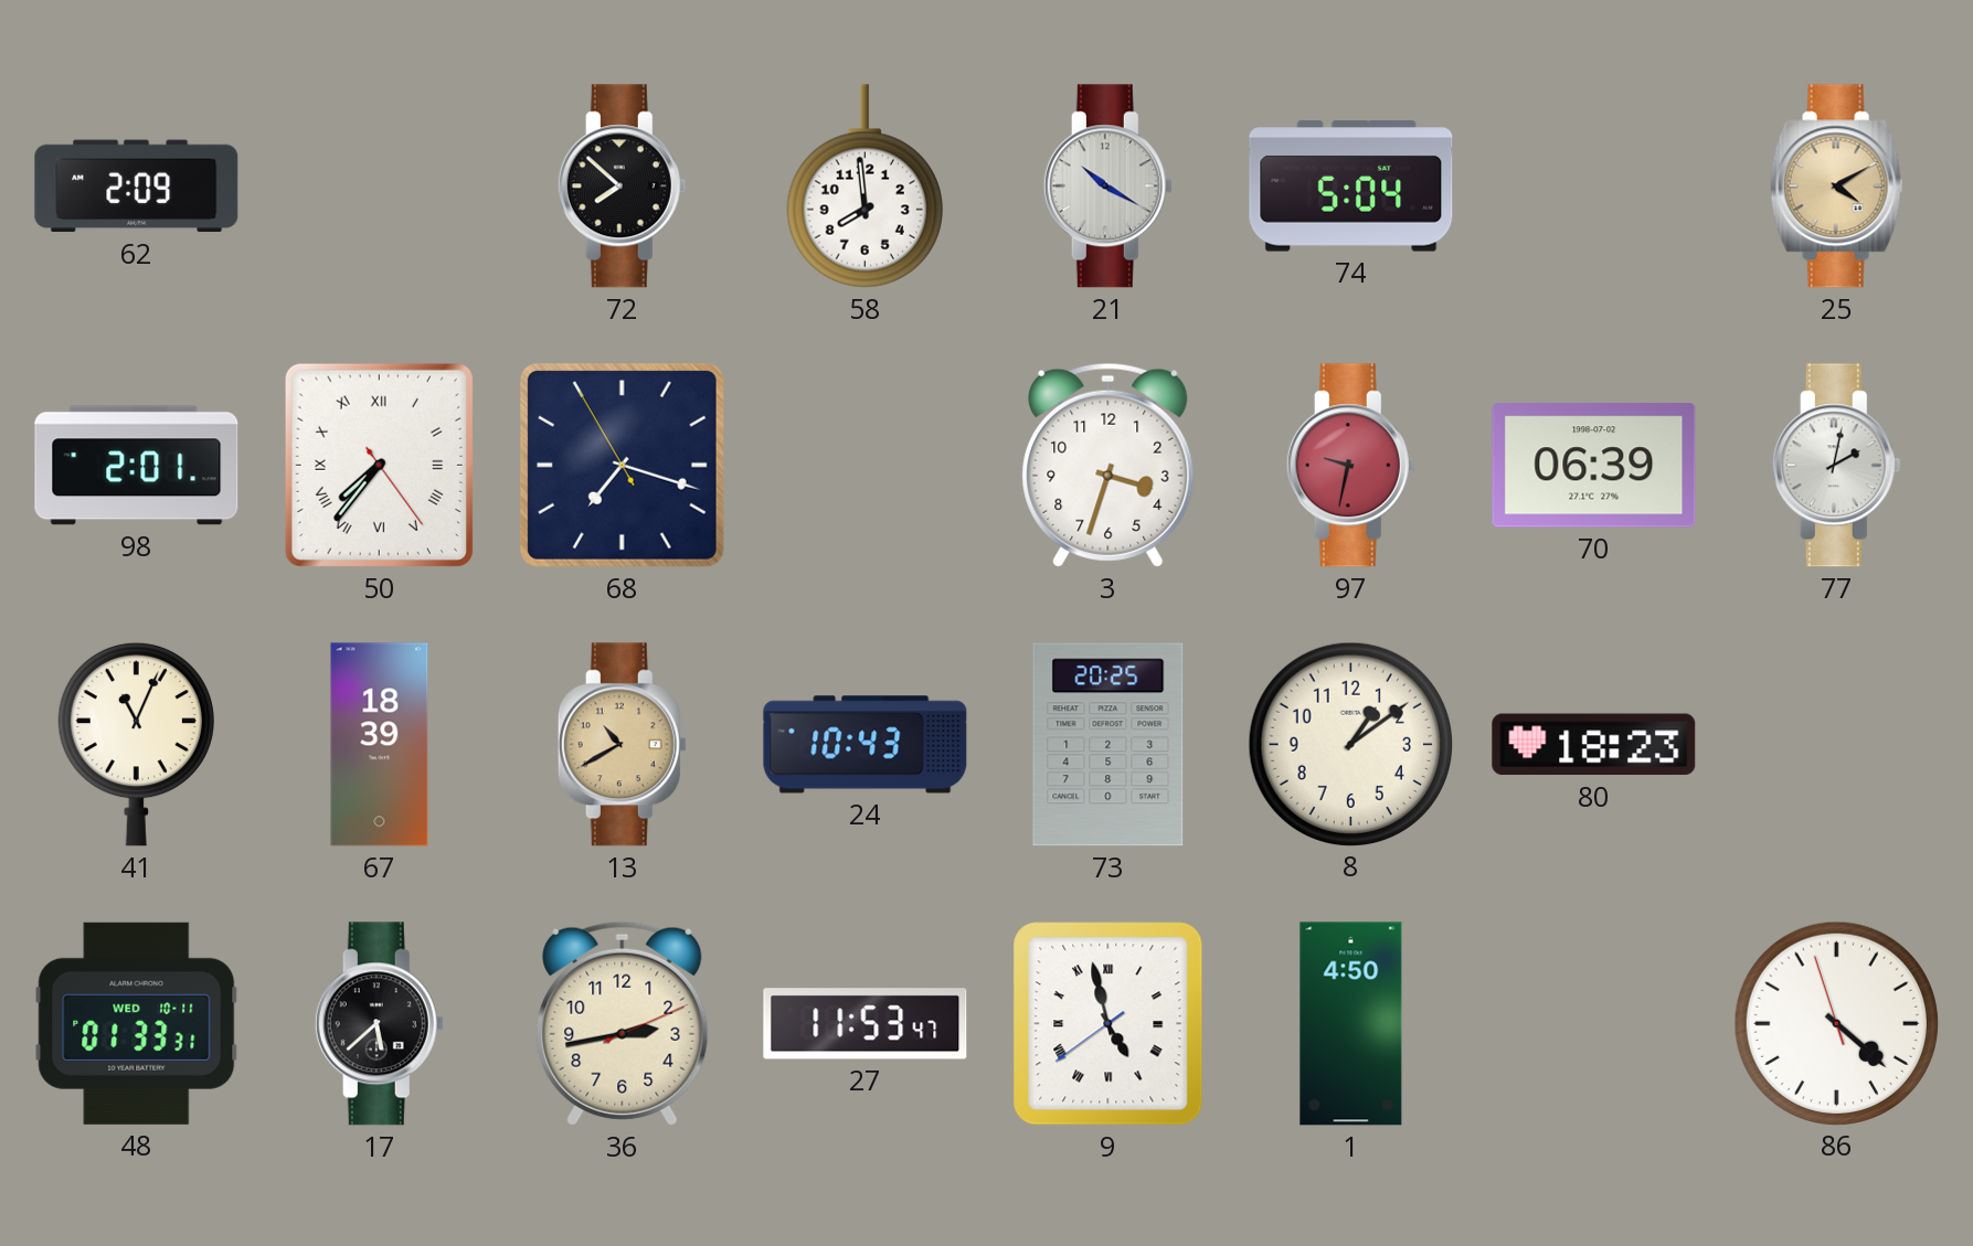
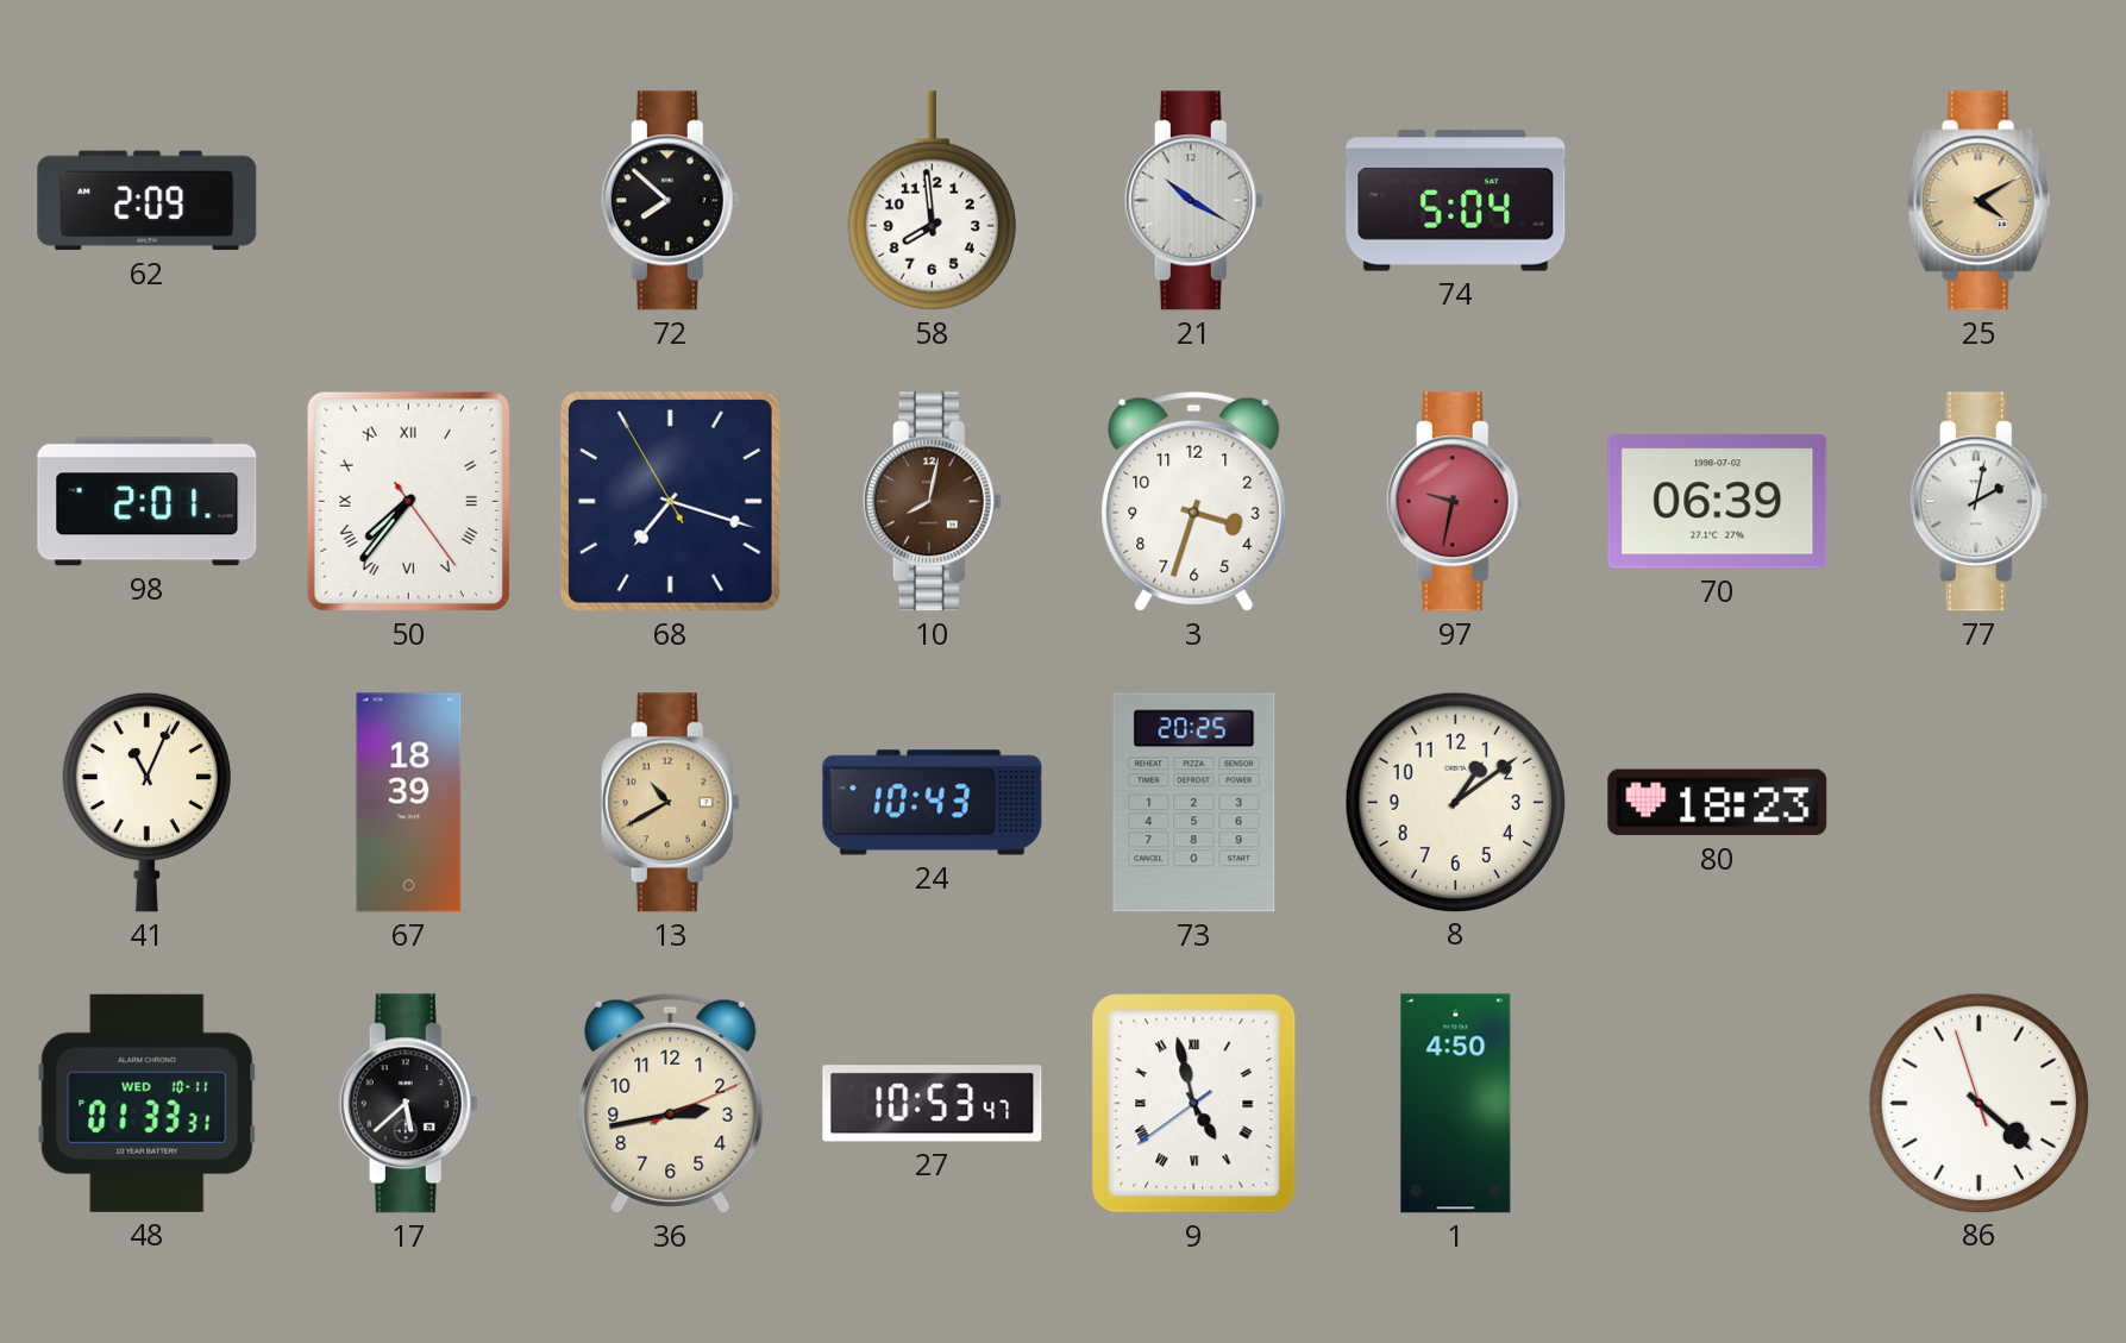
10: none -> 8:02
27: 11:53 -> 10:53
